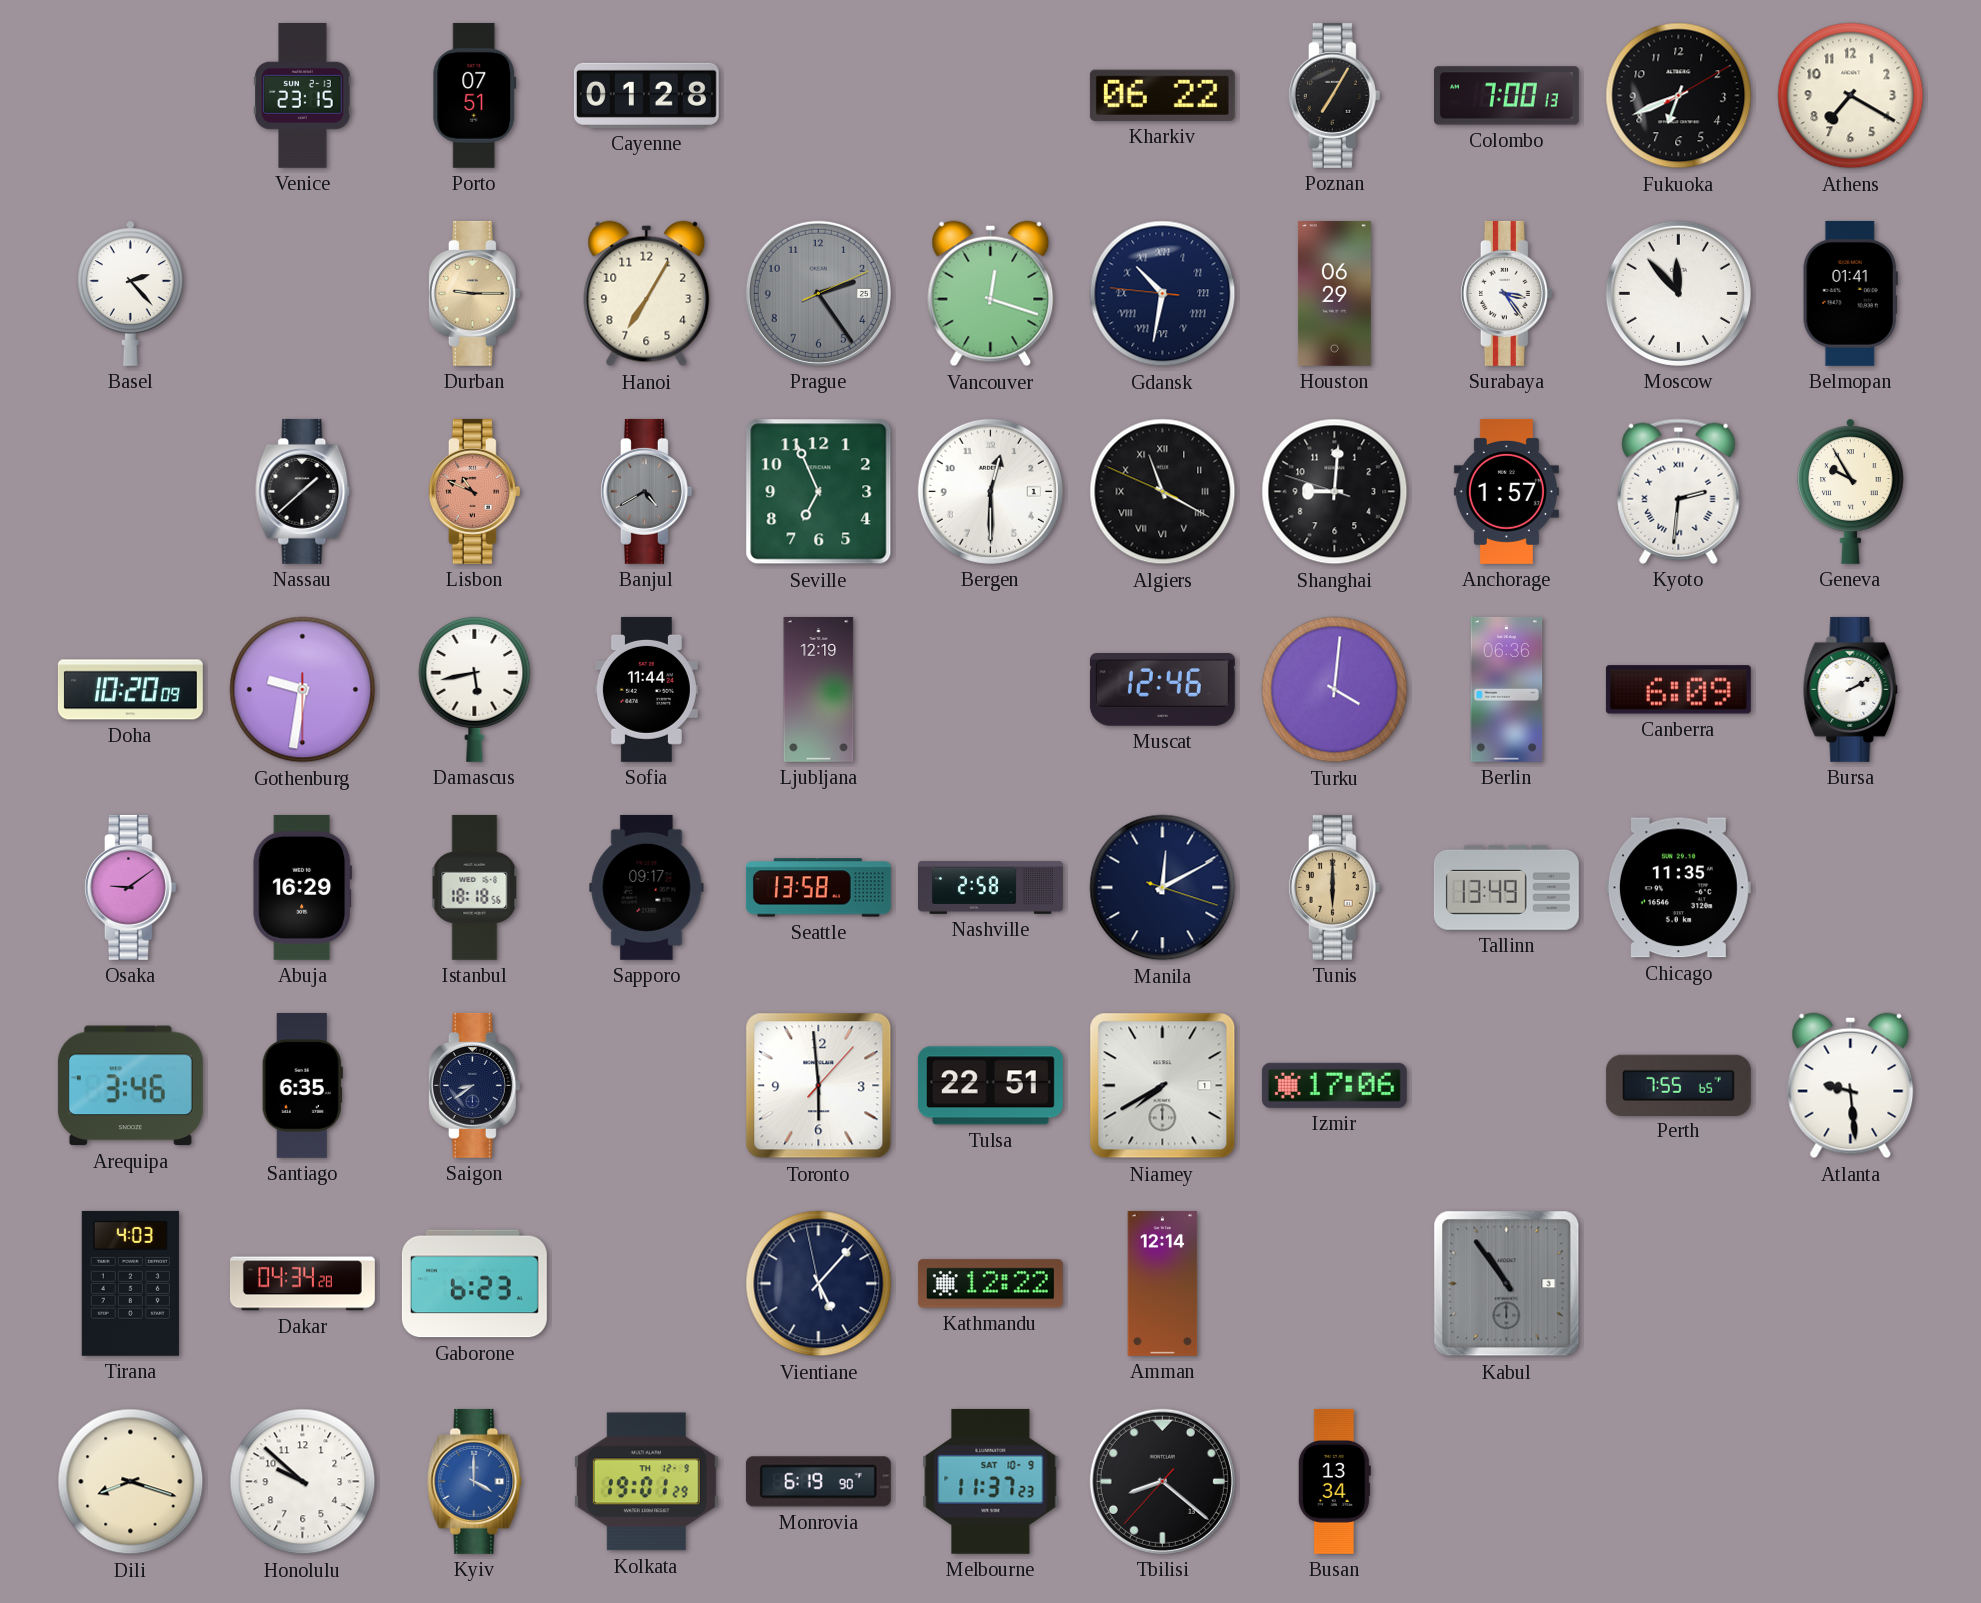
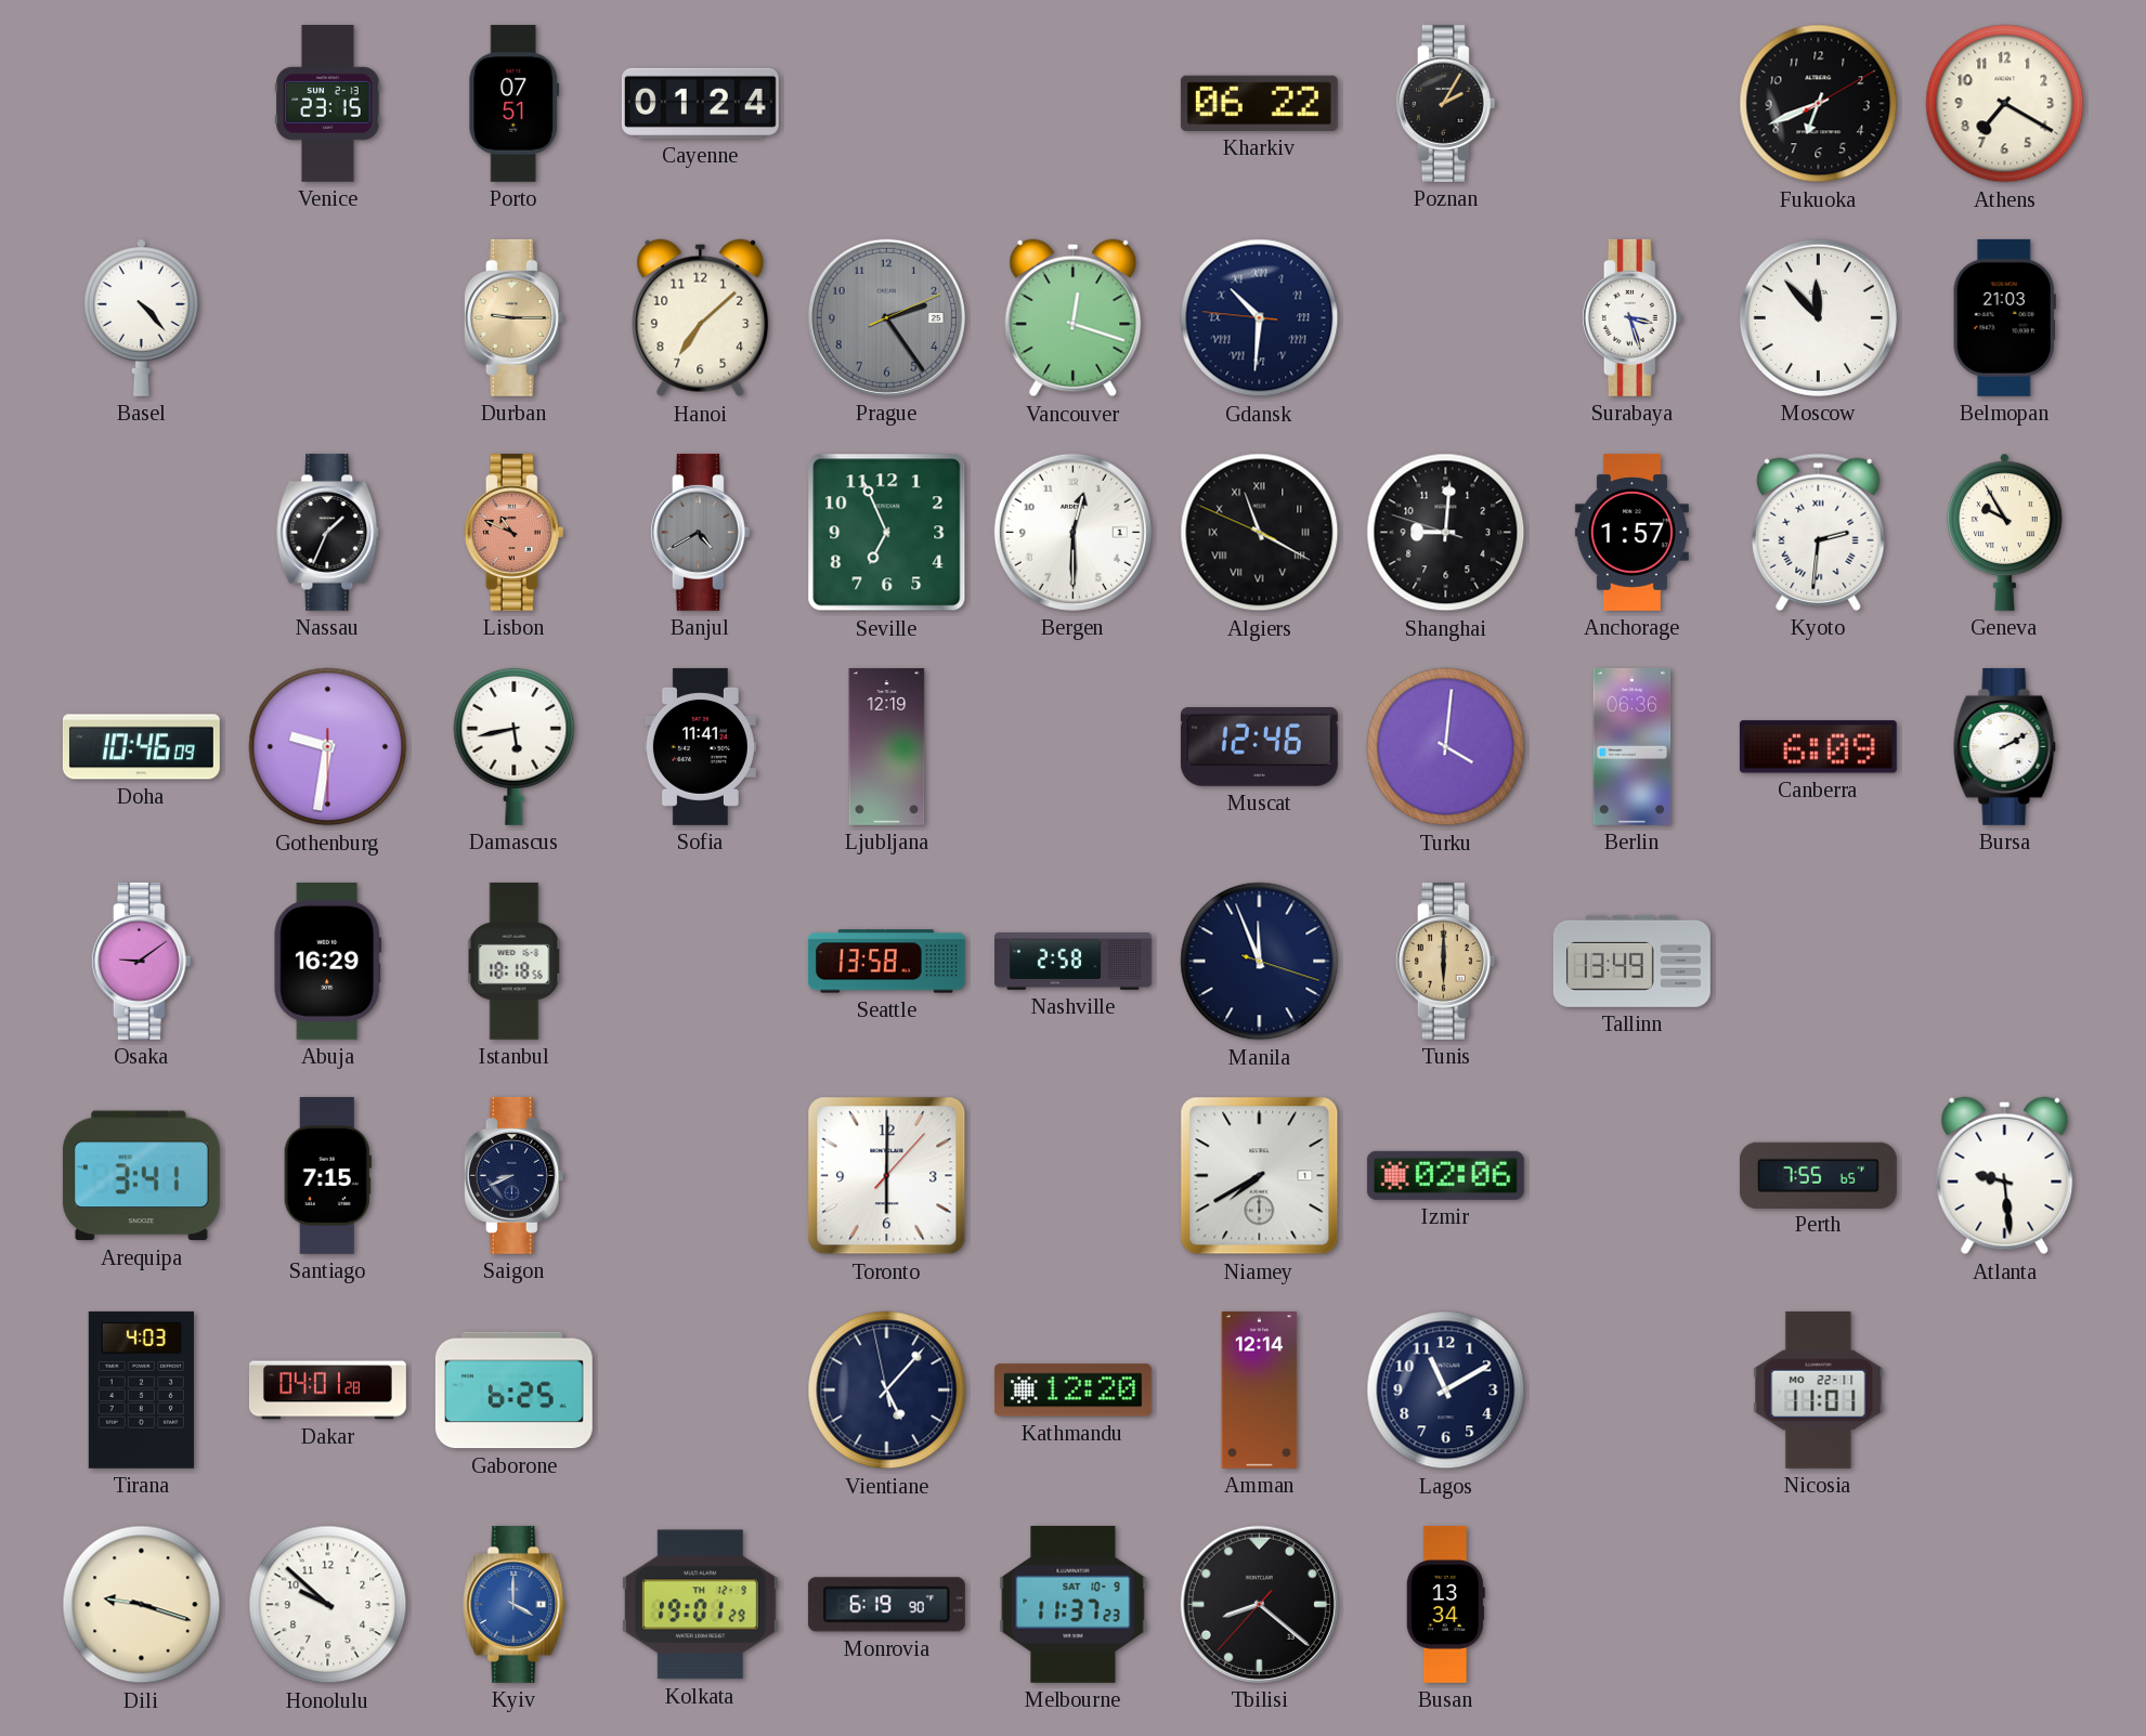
Cayenne: 01:28 -> 01:24
Poznan: 7:05 -> 2:05
Colombo: 7:00 -> none
Basel: 2:23 -> 4:23
Hanoi: 7:05 -> 7:08
Gdansk: 10:31 -> 10:30
Houston: 06:29 -> none
Surabaya: 3:24 -> 3:27
Belmopan: 01:41 -> 21:03
Nassau: 1:38 -> 1:34
Doha: 10:20 -> 10:46
Sofia: 11:44 -> 11:41
Sapporo: 09:17 -> none
Manila: 12:10 -> 11:56
Chicago: 11:35 -> none
Arequipa: 3:46 -> 3:41
Santiago: 6:35 -> 7:15
Saigon: 8:39 -> 8:41
Toronto: 5:59 -> 6:00
Tulsa: 22:51 -> none
Izmir: 17:06 -> 02:06
Dakar: 04:34 -> 04:01
Gaborone: 6:23 -> 6:25
Kathmandu: 12:22 -> 12:20
Lagos: none -> 11:10
Kabul: 10:54 -> none
Nicosia: none -> 11:01
Dili: 8:18 -> 9:18
